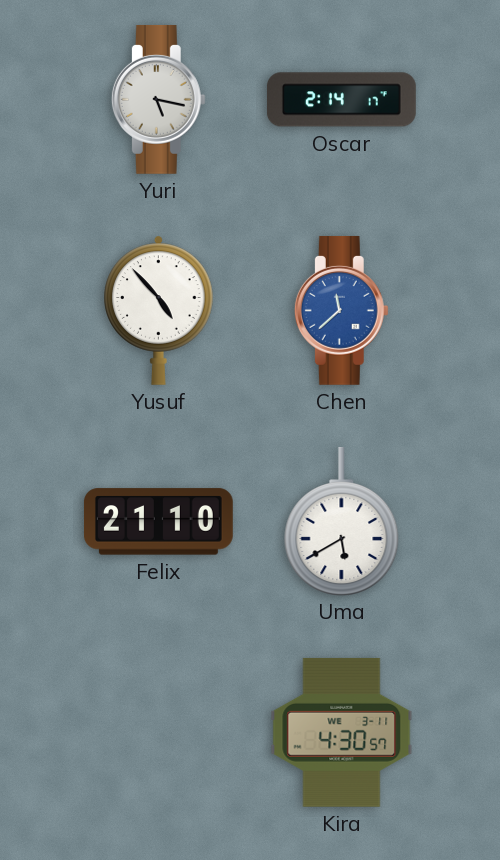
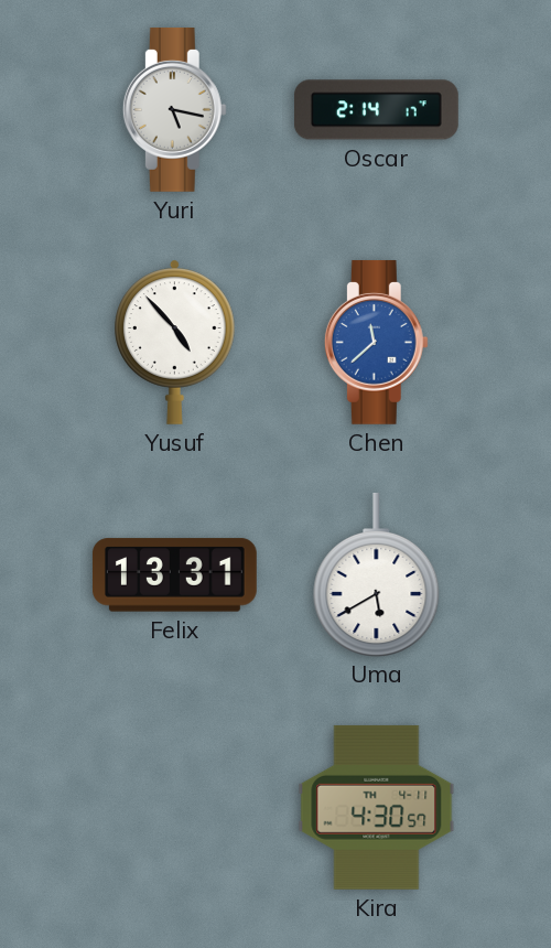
Felix: 21:10 -> 13:31
Kira date: WE 3-11 -> TH 4-11
